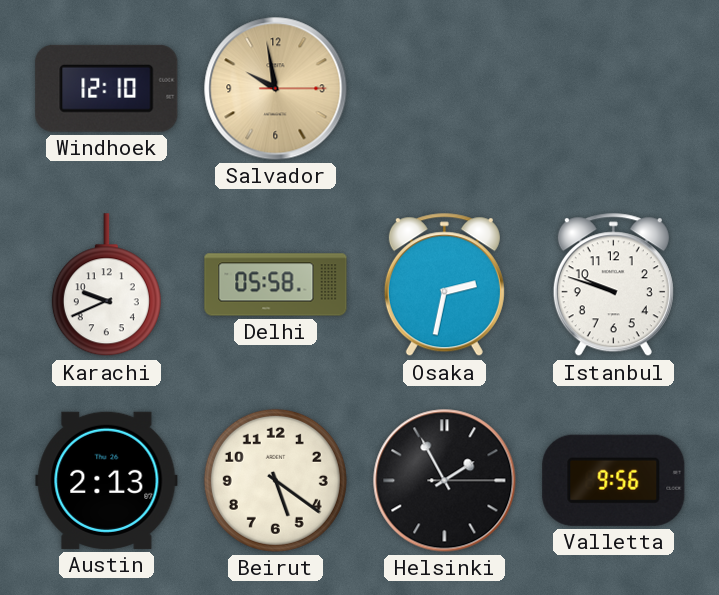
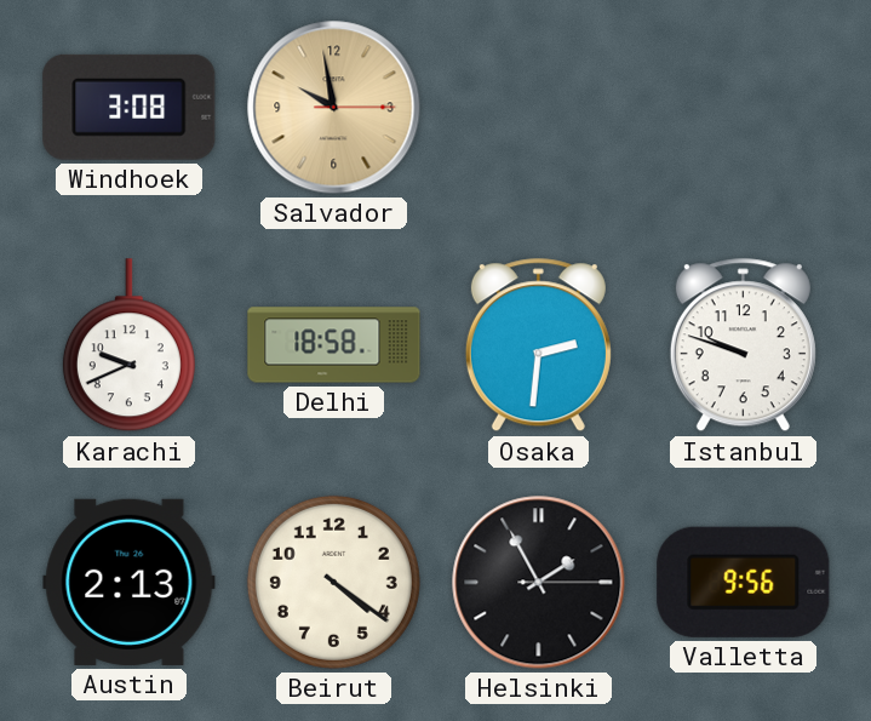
Windhoek: 12:10 -> 3:08
Delhi: 05:58 -> 18:58
Osaka: 2:32 -> 2:31
Beirut: 5:21 -> 4:21
